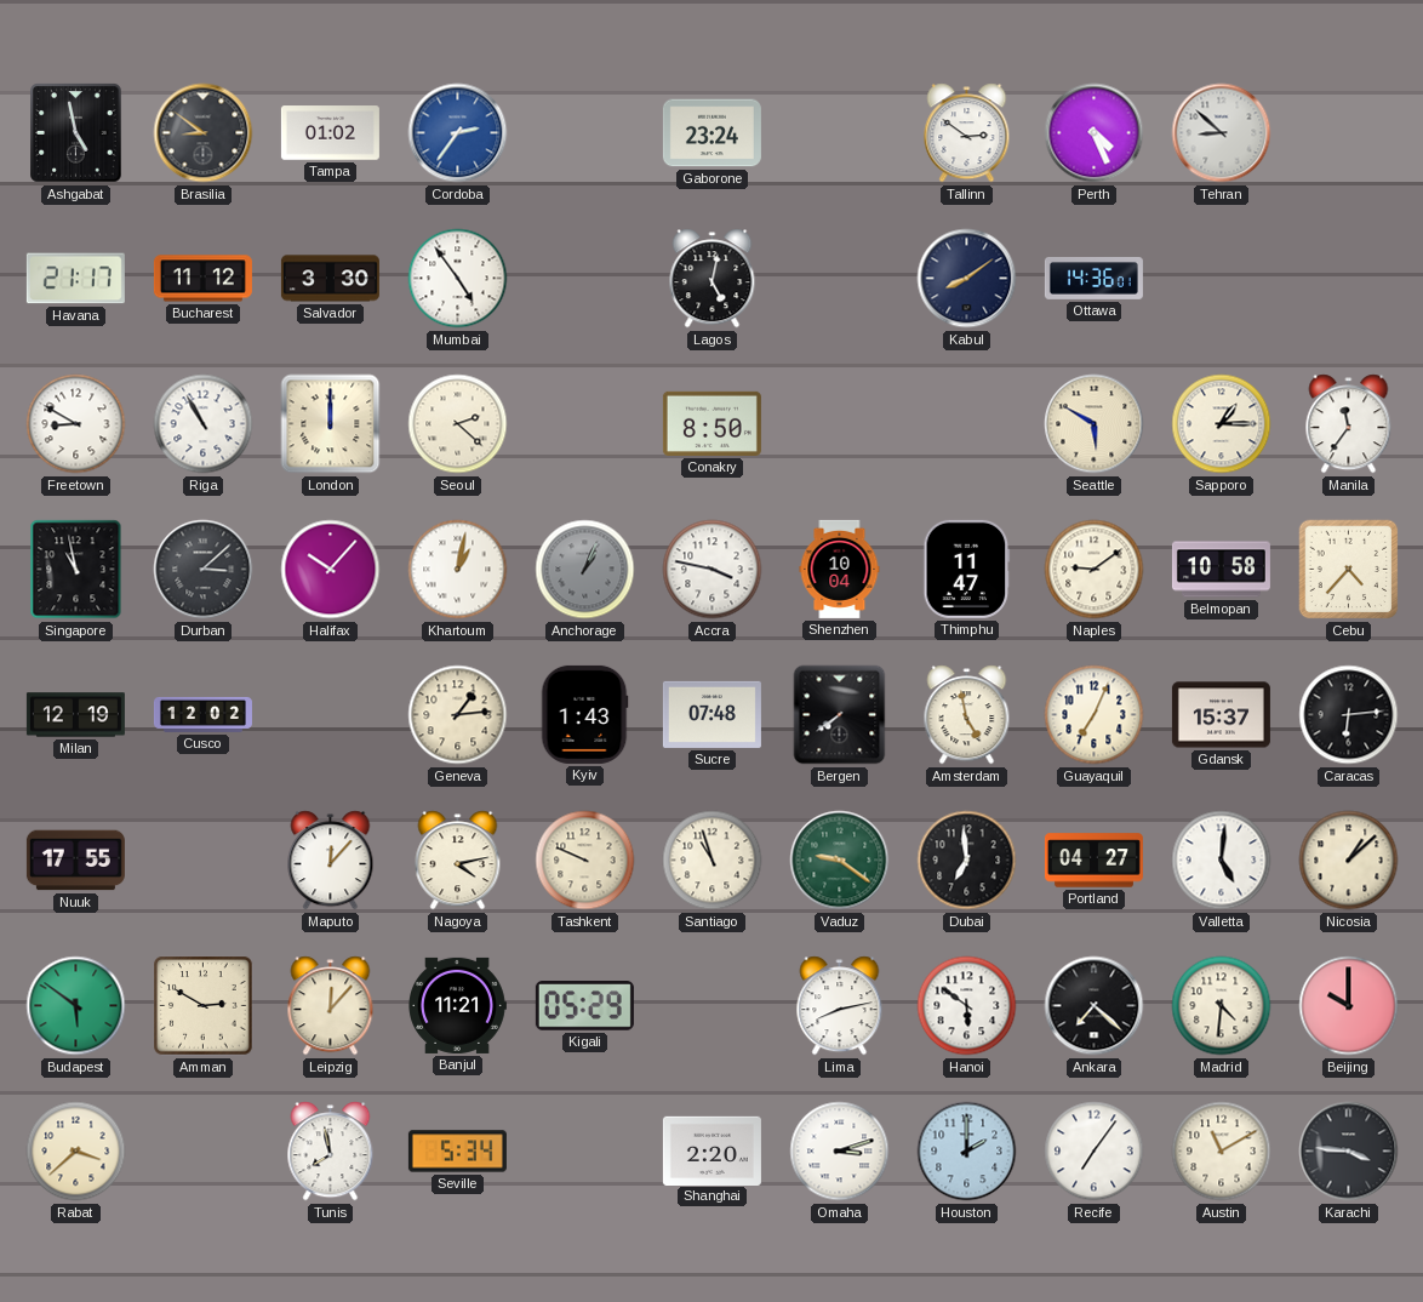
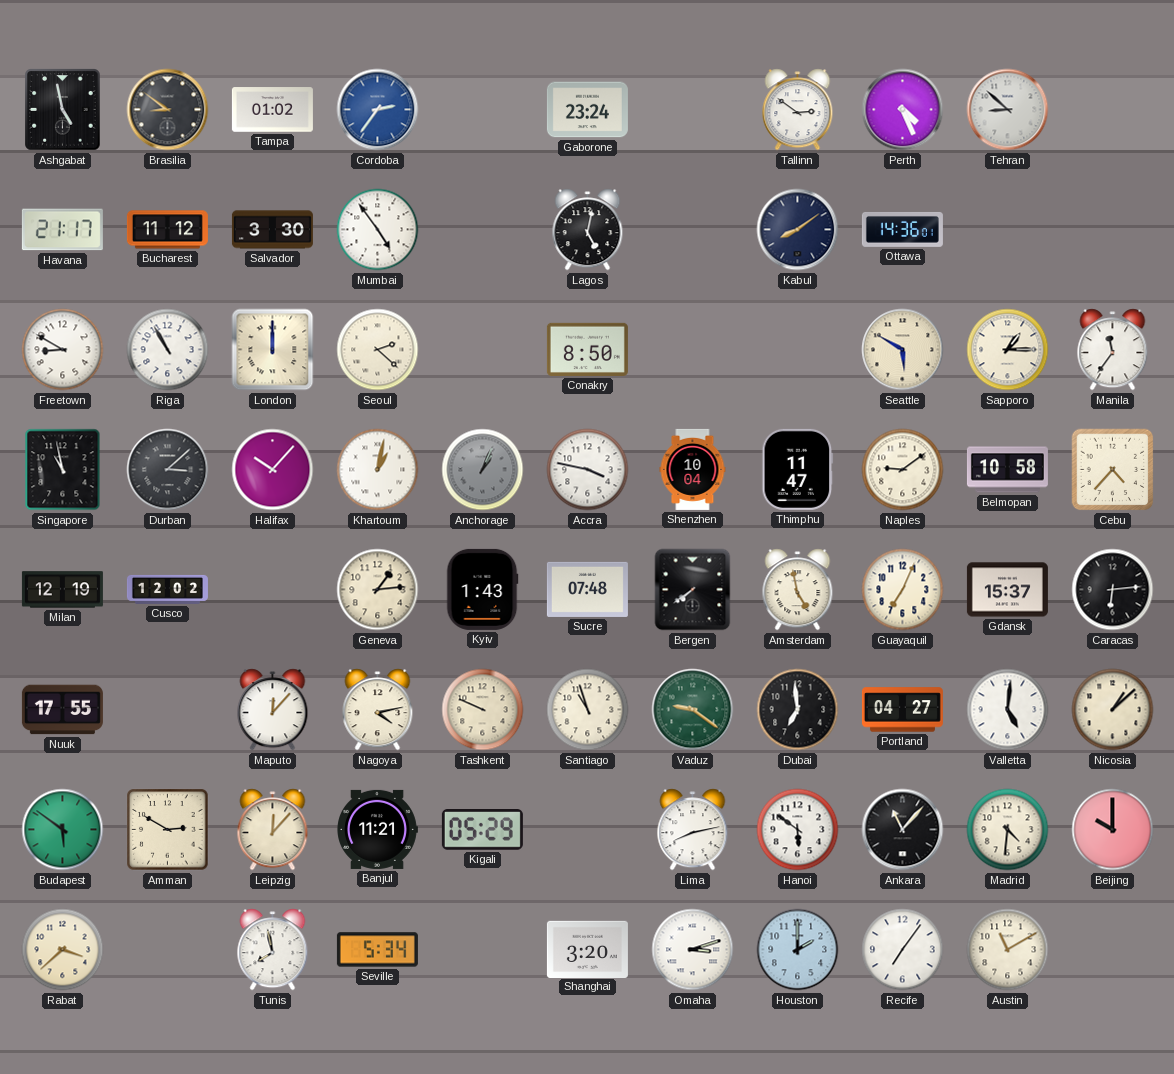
Ankara: 7:22 -> 11:07
Shanghai: 2:20 -> 3:20
Karachi: 3:46 -> none
